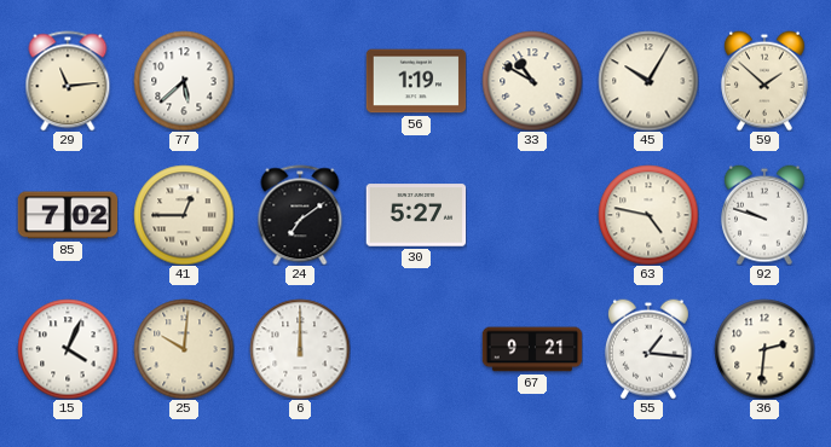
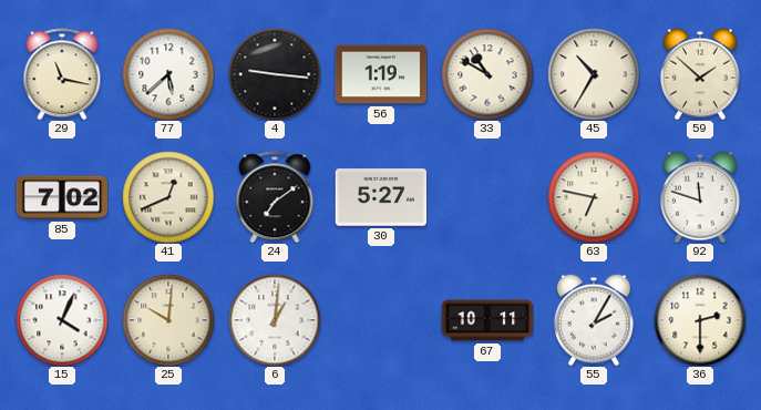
29: 11:14 -> 11:17
4: none -> 9:16
45: 10:05 -> 10:35
41: 12:45 -> 12:41
63: 4:47 -> 6:47
92: 9:48 -> 11:48
6: 12:00 -> 1:01
67: 9:21 -> 10:11
55: 1:16 -> 2:05
36: 2:31 -> 2:30
